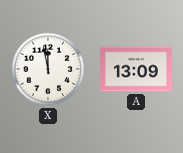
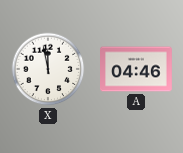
A: 13:09 -> 04:46
